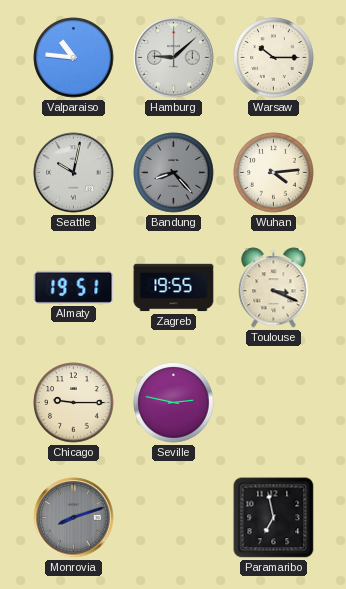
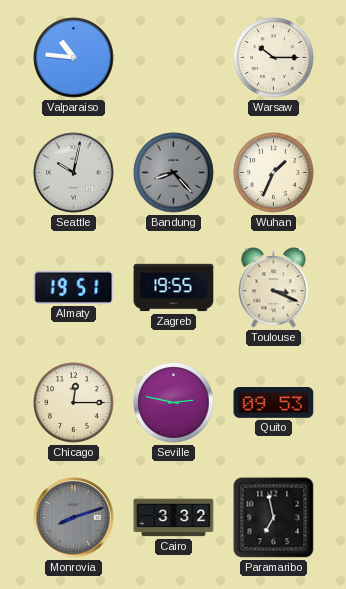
Hamburg: 9:08 -> none
Wuhan: 4:14 -> 1:34
Chicago: 9:15 -> 12:15
Quito: none -> 09:53
Cairo: none -> 3:32
